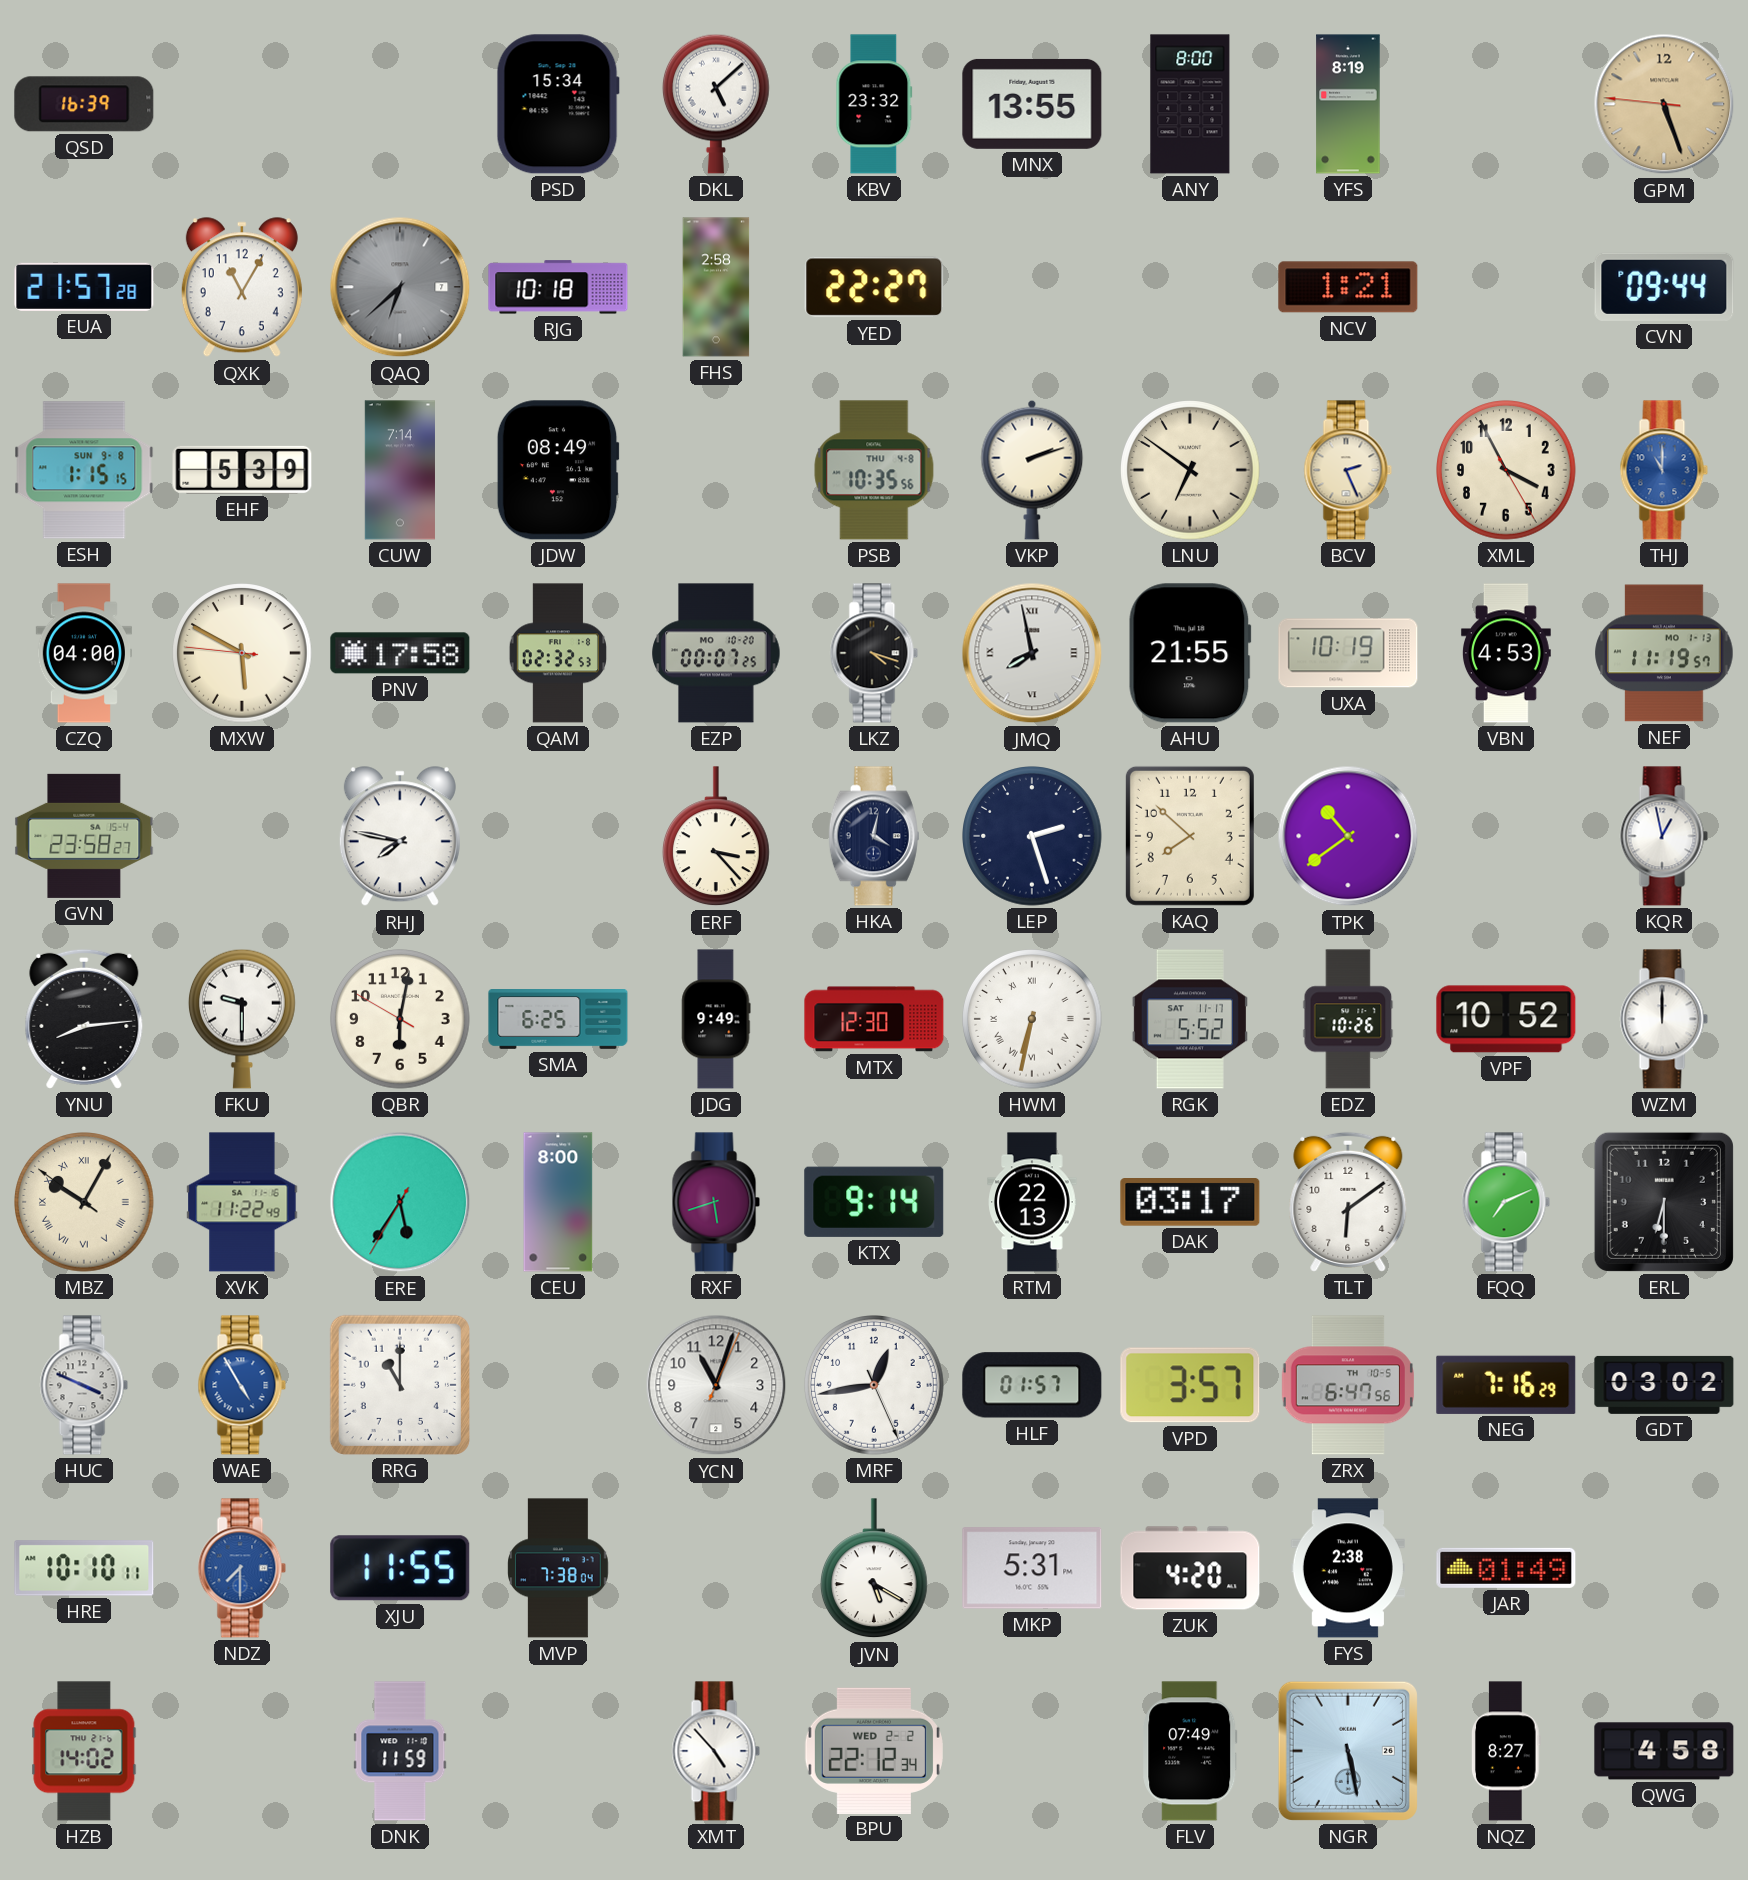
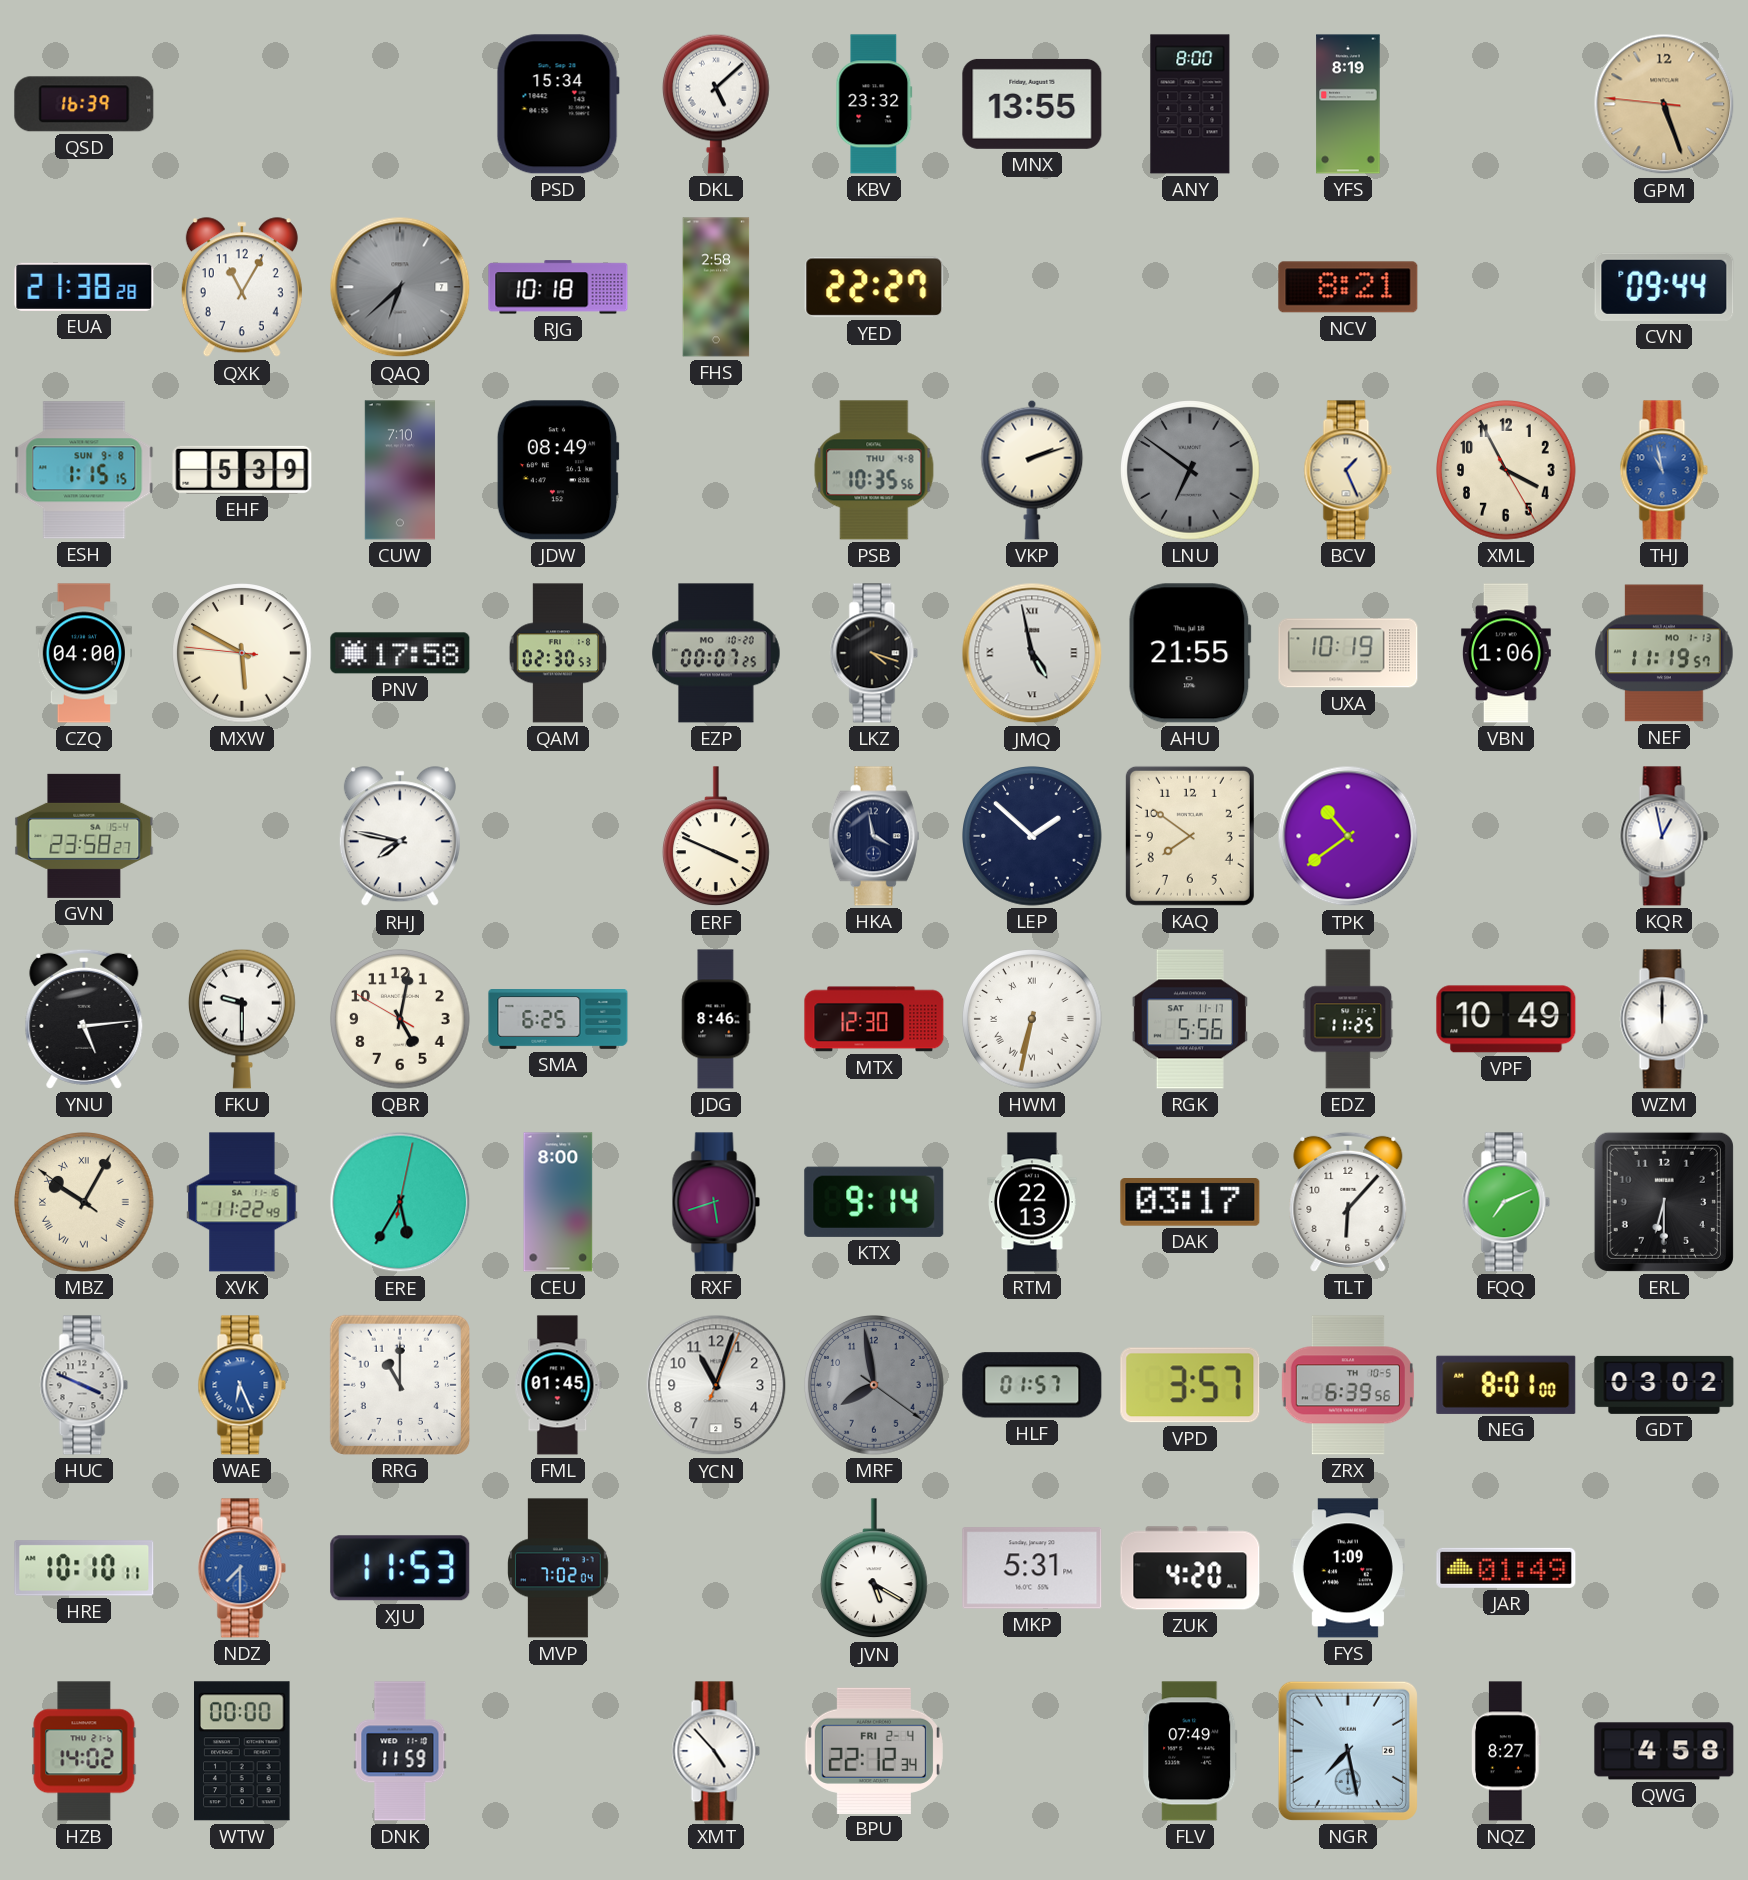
EUA: 21:57 -> 21:38
NCV: 1:21 -> 8:21
CUW: 7:14 -> 7:10
LNU dial: cream -> grey
BCV: 2:26 -> 1:26
THJ: 11:00 -> 10:58
QAM: 02:32 -> 02:30
JMQ: 7:58 -> 4:58
VBN: 4:53 -> 1:06
ERF: 3:23 -> 3:49
HKA: 4:02 -> 3:58
LEP: 2:27 -> 1:52
KAQ: 7:52 -> 7:51
YNU: 8:14 -> 5:14
QBR: 6:01 -> 5:01
JDG: 9:49 -> 8:46
RGK: 5:52 -> 5:56
EDZ: 10:26 -> 11:25
VPF: 10:52 -> 10:49
ERE: 5:35:35 -> 5:35:02
TLT: 6:09 -> 6:07
WAE: 4:55 -> 6:26
FML: none -> 01:45
MRF: 12:43 -> 7:58
MRF dial: white -> grey
ZRX: 6:47 -> 6:39
NEG: 7:16 -> 8:01
XJU: 11:55 -> 11:53
MVP: 7:38 -> 7:02
FYS: 2:38 -> 1:09
WTW: none -> 00:00
BPU date: WED 2-2 -> FRI 2-4
NGR: 5:28 -> 7:28
